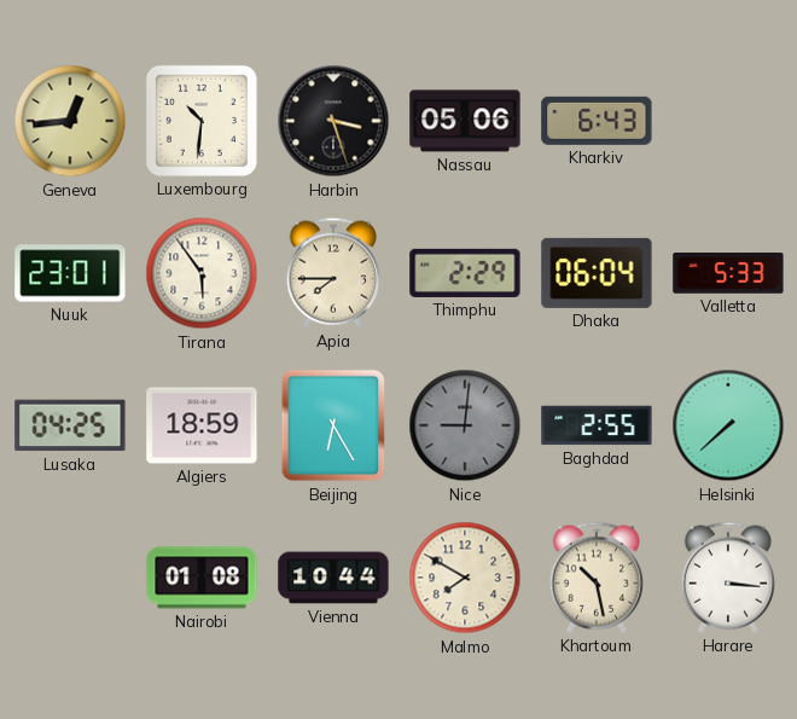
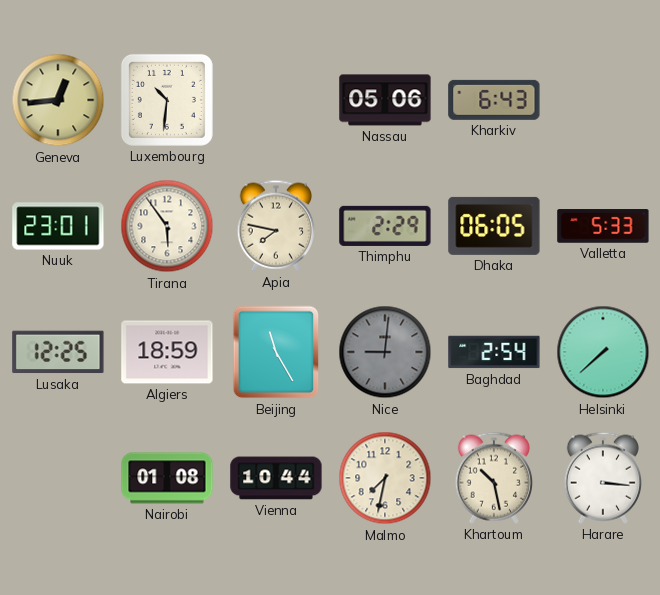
Harbin: 3:27 -> none
Apia: 7:45 -> 7:47
Dhaka: 06:04 -> 06:05
Lusaka: 04:25 -> 12:25
Beijing: 6:25 -> 11:25
Baghdad: 2:55 -> 2:54
Malmo: 7:50 -> 7:32
